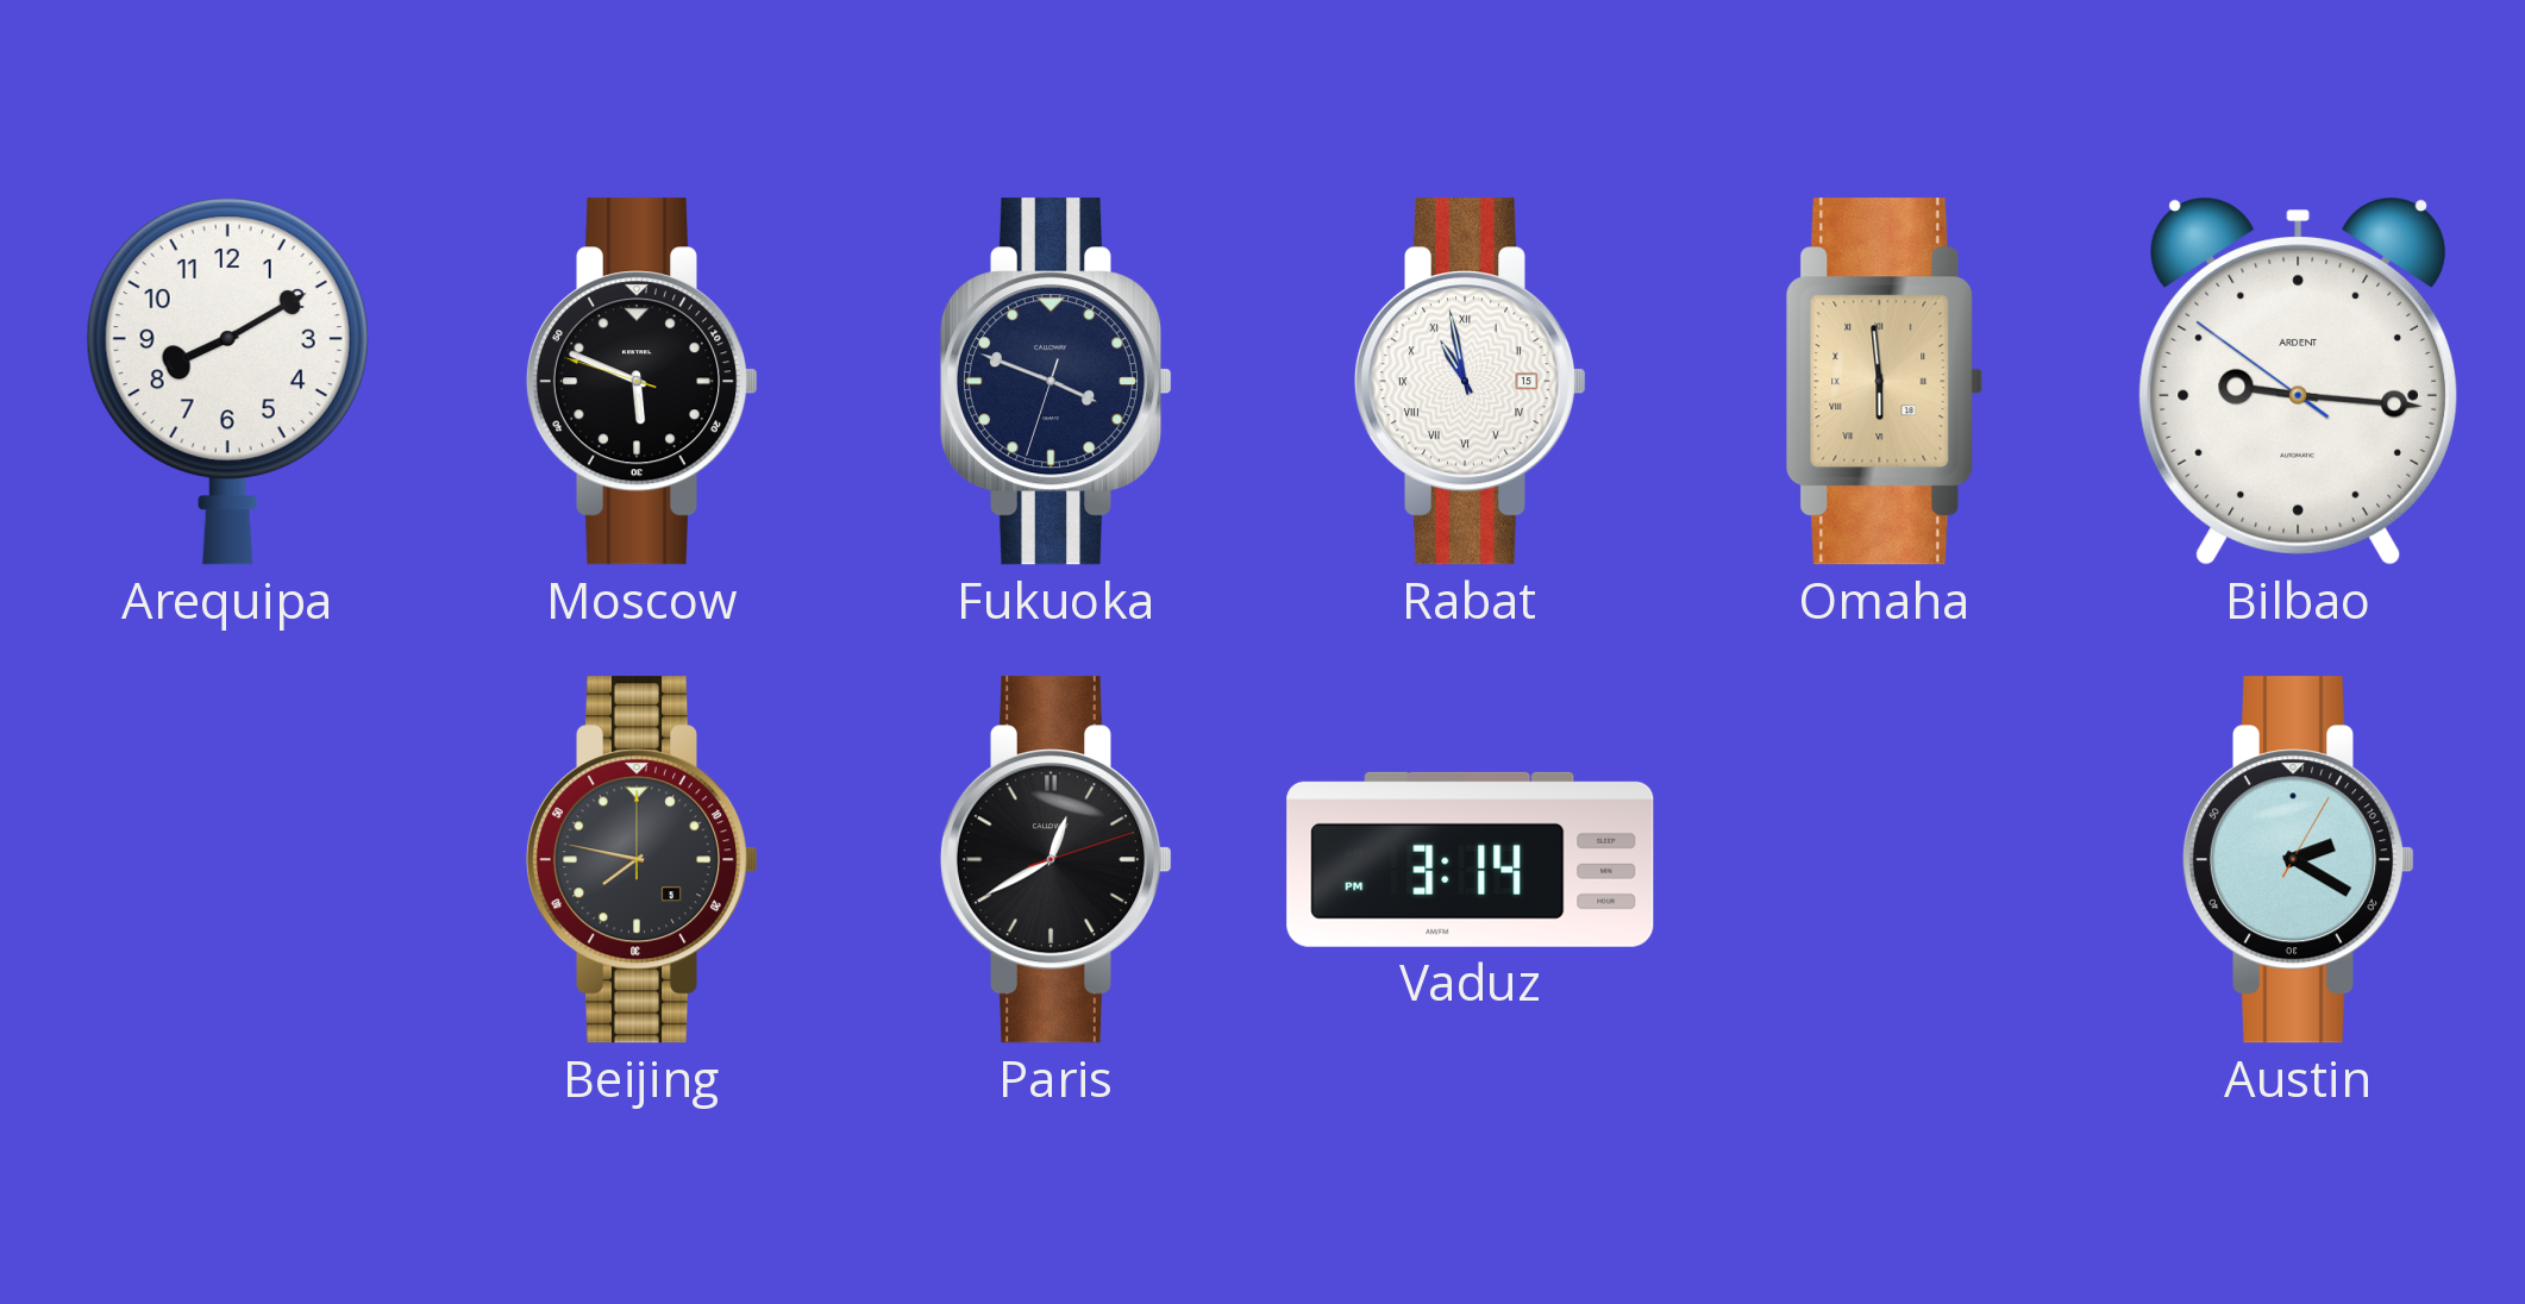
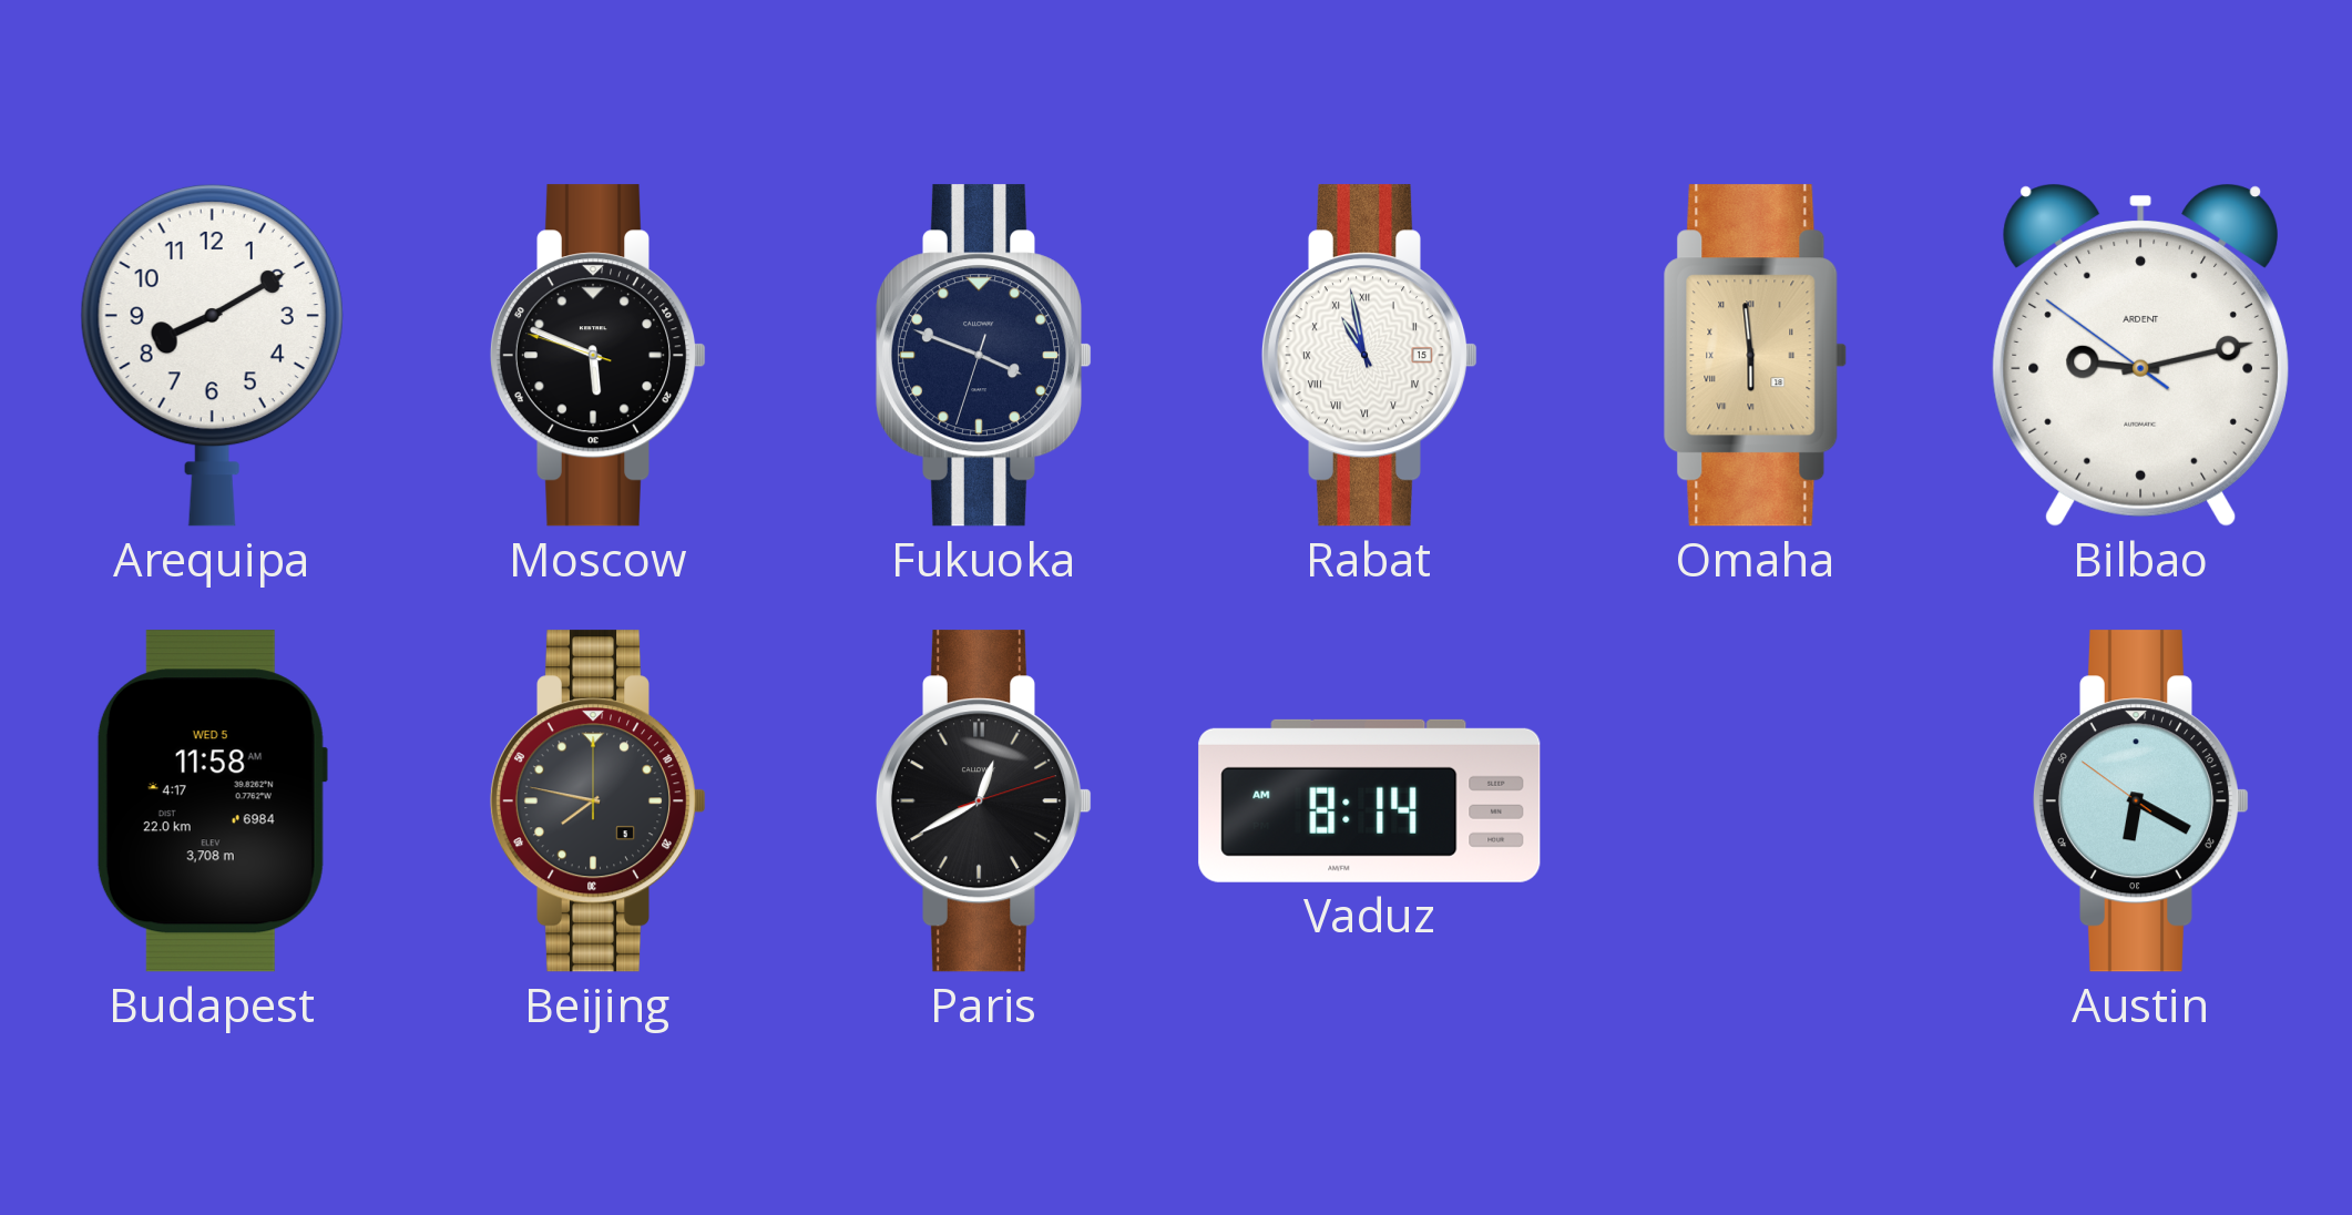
Bilbao: 9:15 -> 9:12
Budapest: none -> 11:58
Vaduz: 3:14 -> 8:14
Austin: 2:20 -> 6:19
